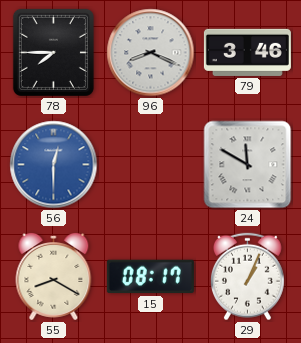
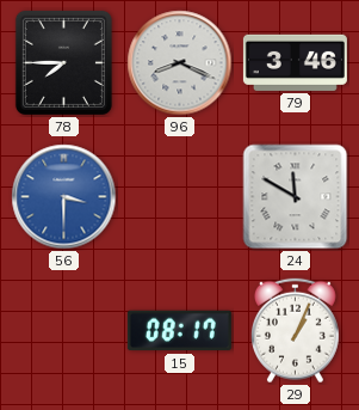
56: 12:30 -> 3:30
55: 8:20 -> none
